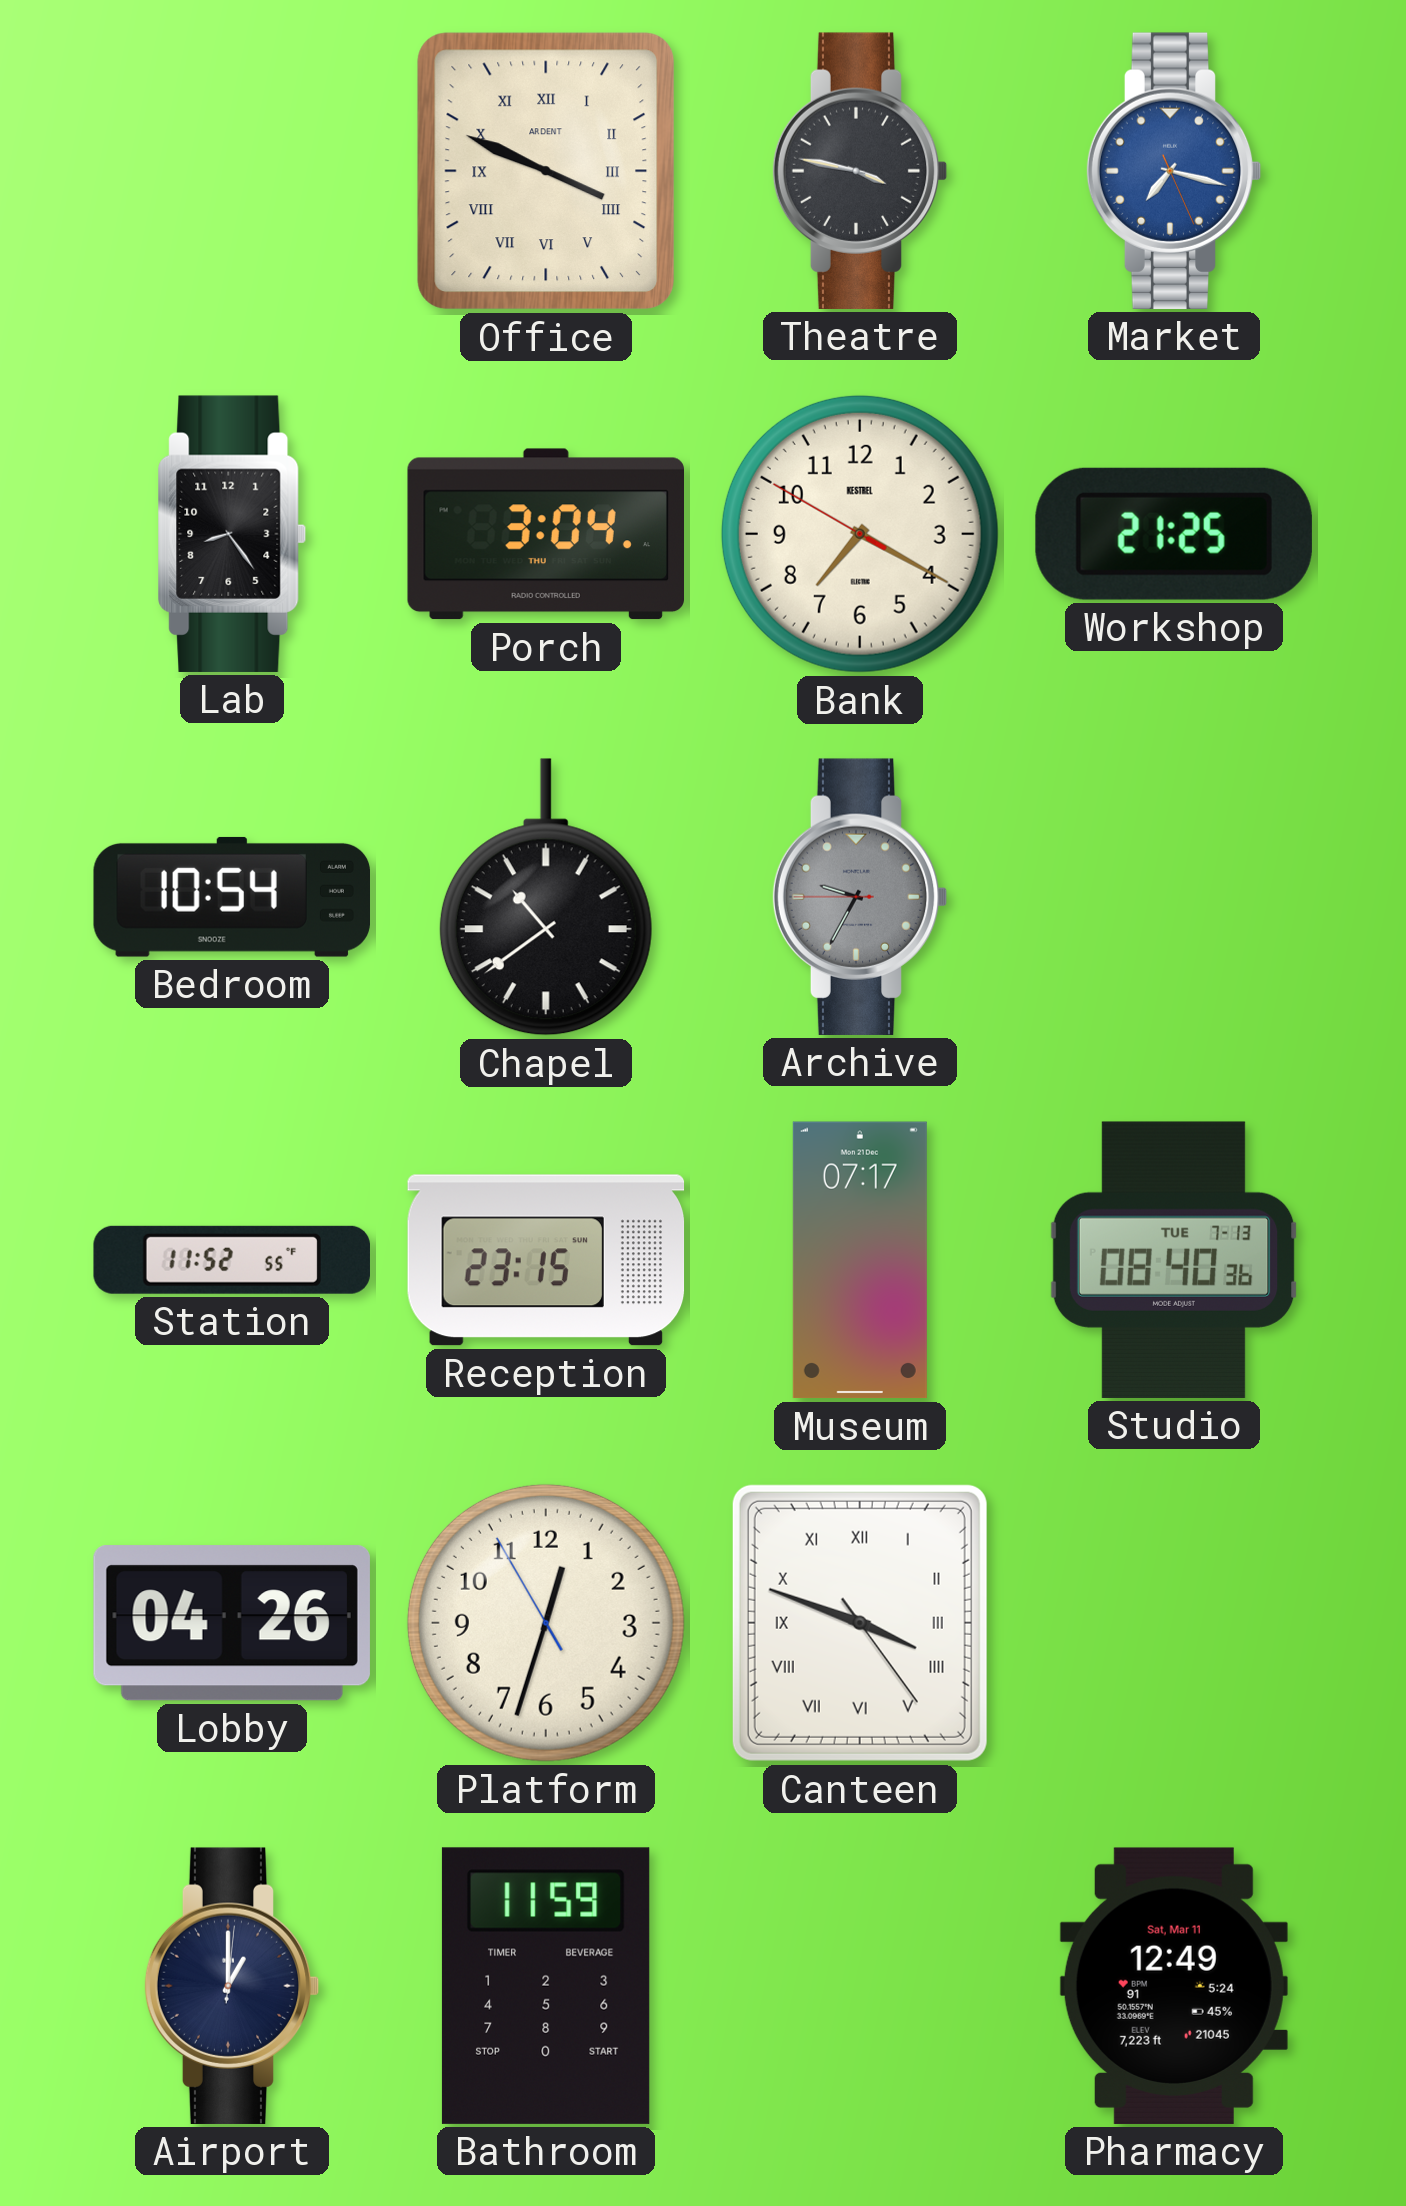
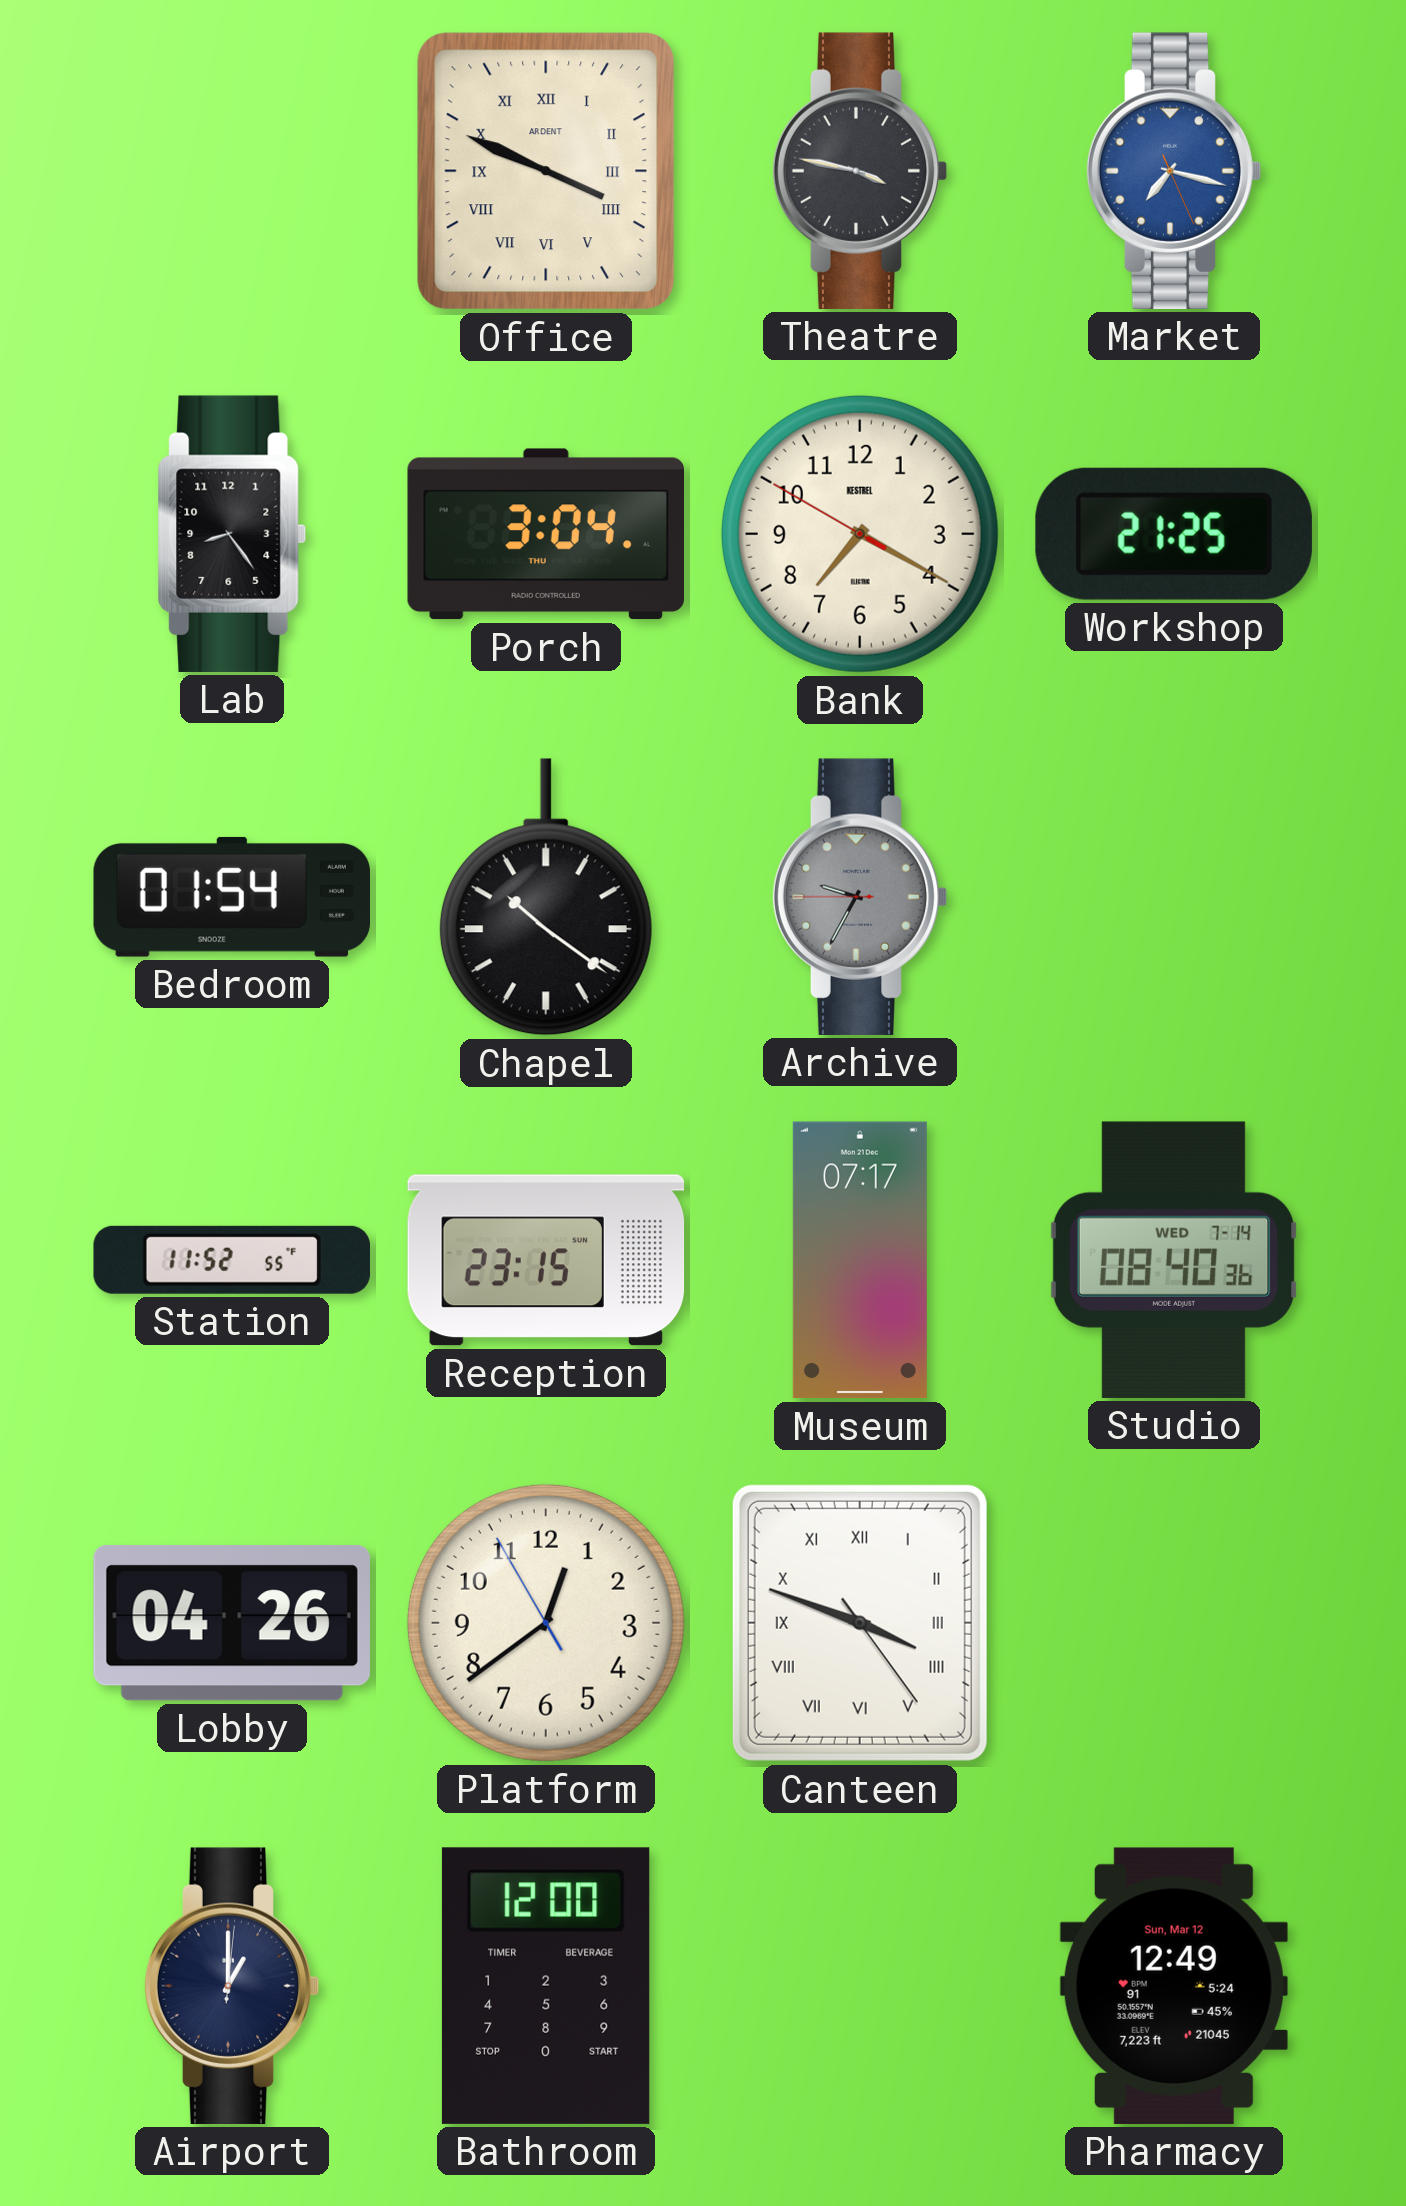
Bedroom: 10:54 -> 01:54
Chapel: 10:39 -> 10:21
Studio date: TUE 7-13 -> WED 7-14
Platform: 12:32 -> 12:38
Bathroom: 11:59 -> 12:00
Pharmacy date: Sat, Mar 11 -> Sun, Mar 12
